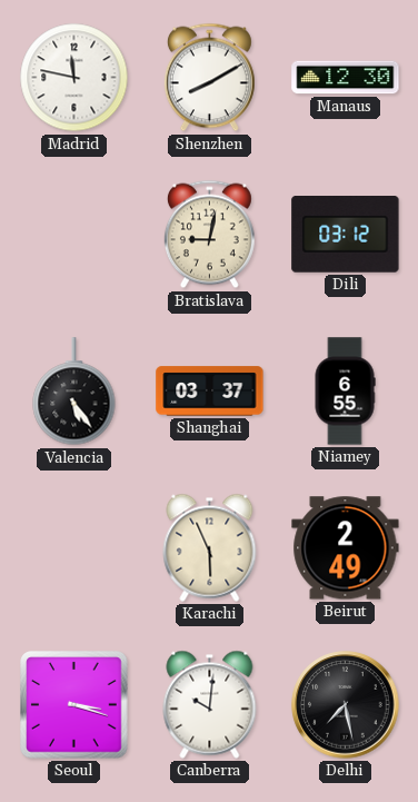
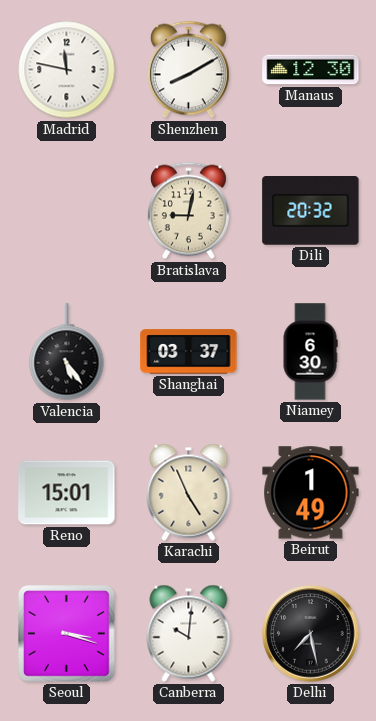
Dili: 03:12 -> 20:32
Niamey: 6:55 -> 6:30
Reno: none -> 15:01
Karachi: 5:56 -> 4:56
Beirut: 2:49 -> 1:49
